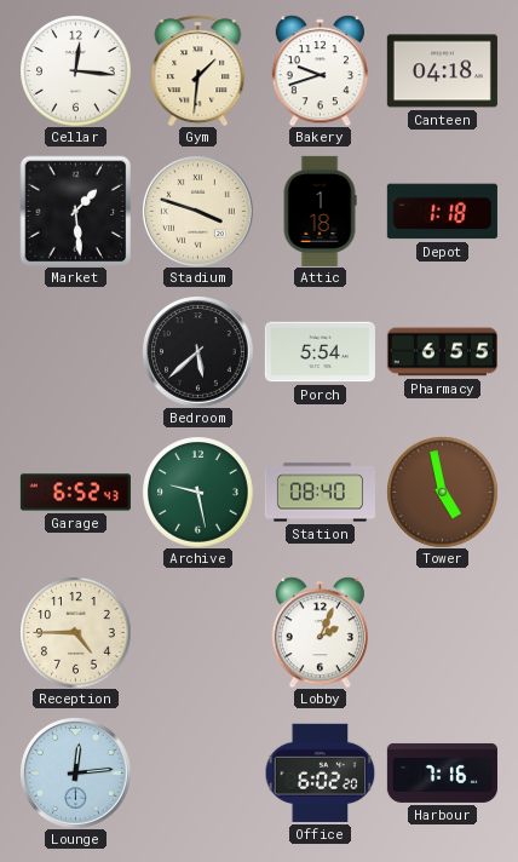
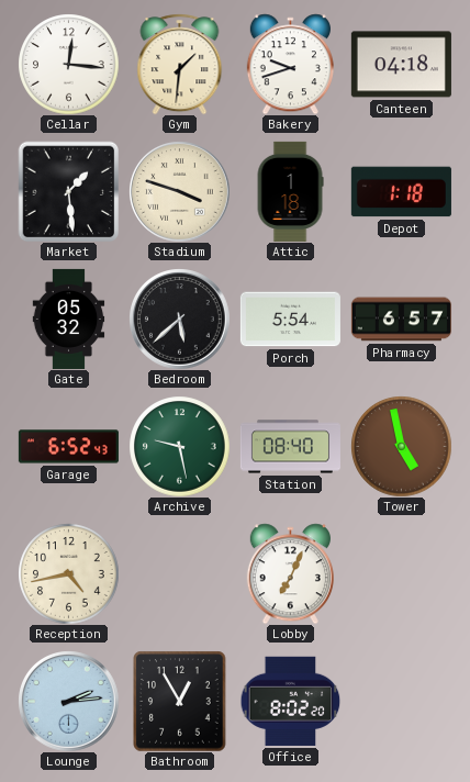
Gate: none -> 05:32
Pharmacy: 6:55 -> 6:57
Reception: 4:45 -> 4:43
Lobby: 2:04 -> 7:04
Lounge: 12:14 -> 2:14
Bathroom: none -> 12:55
Office: 6:02 -> 8:02
Harbour: 7:16 -> none
